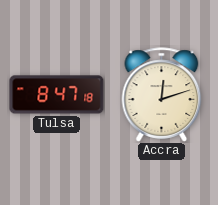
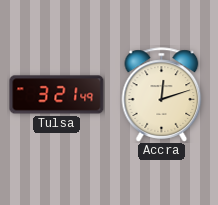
Tulsa: 8:47 -> 3:21
